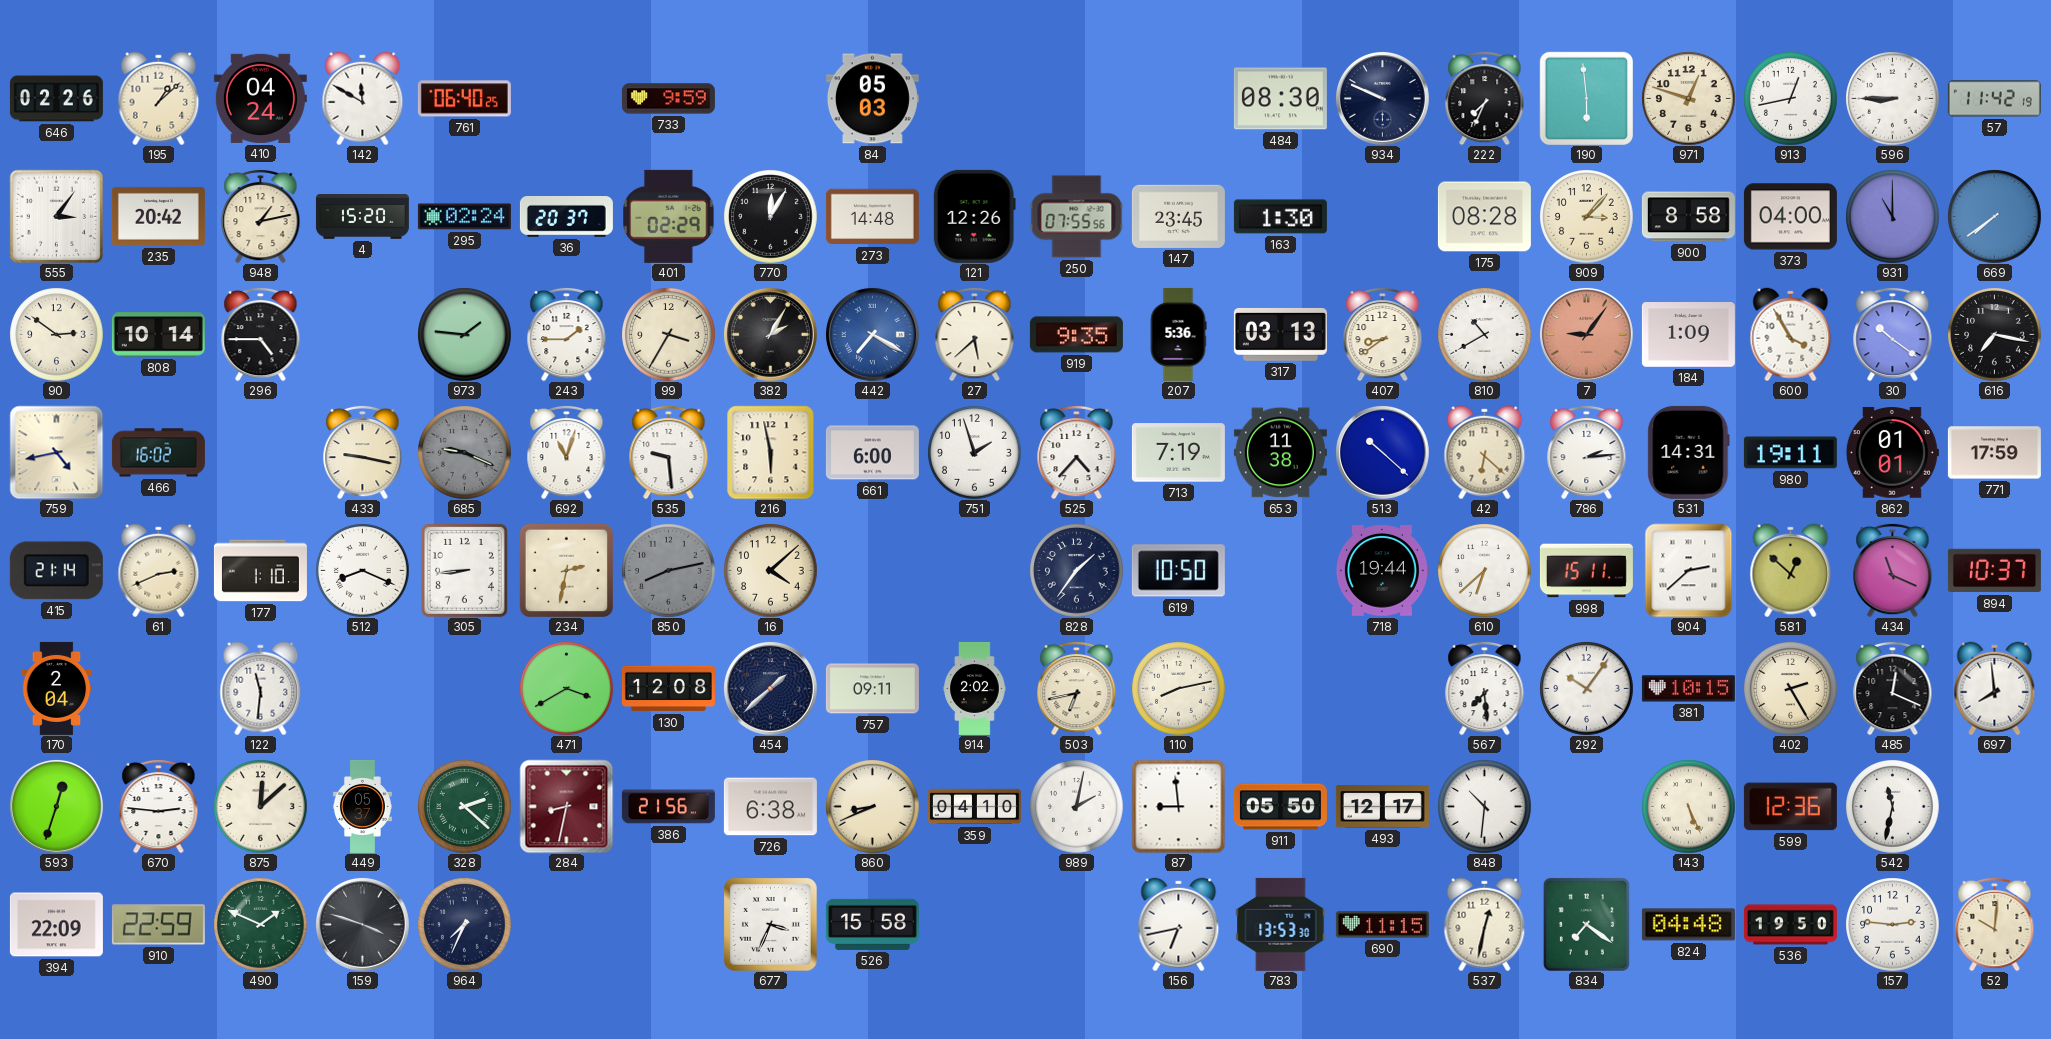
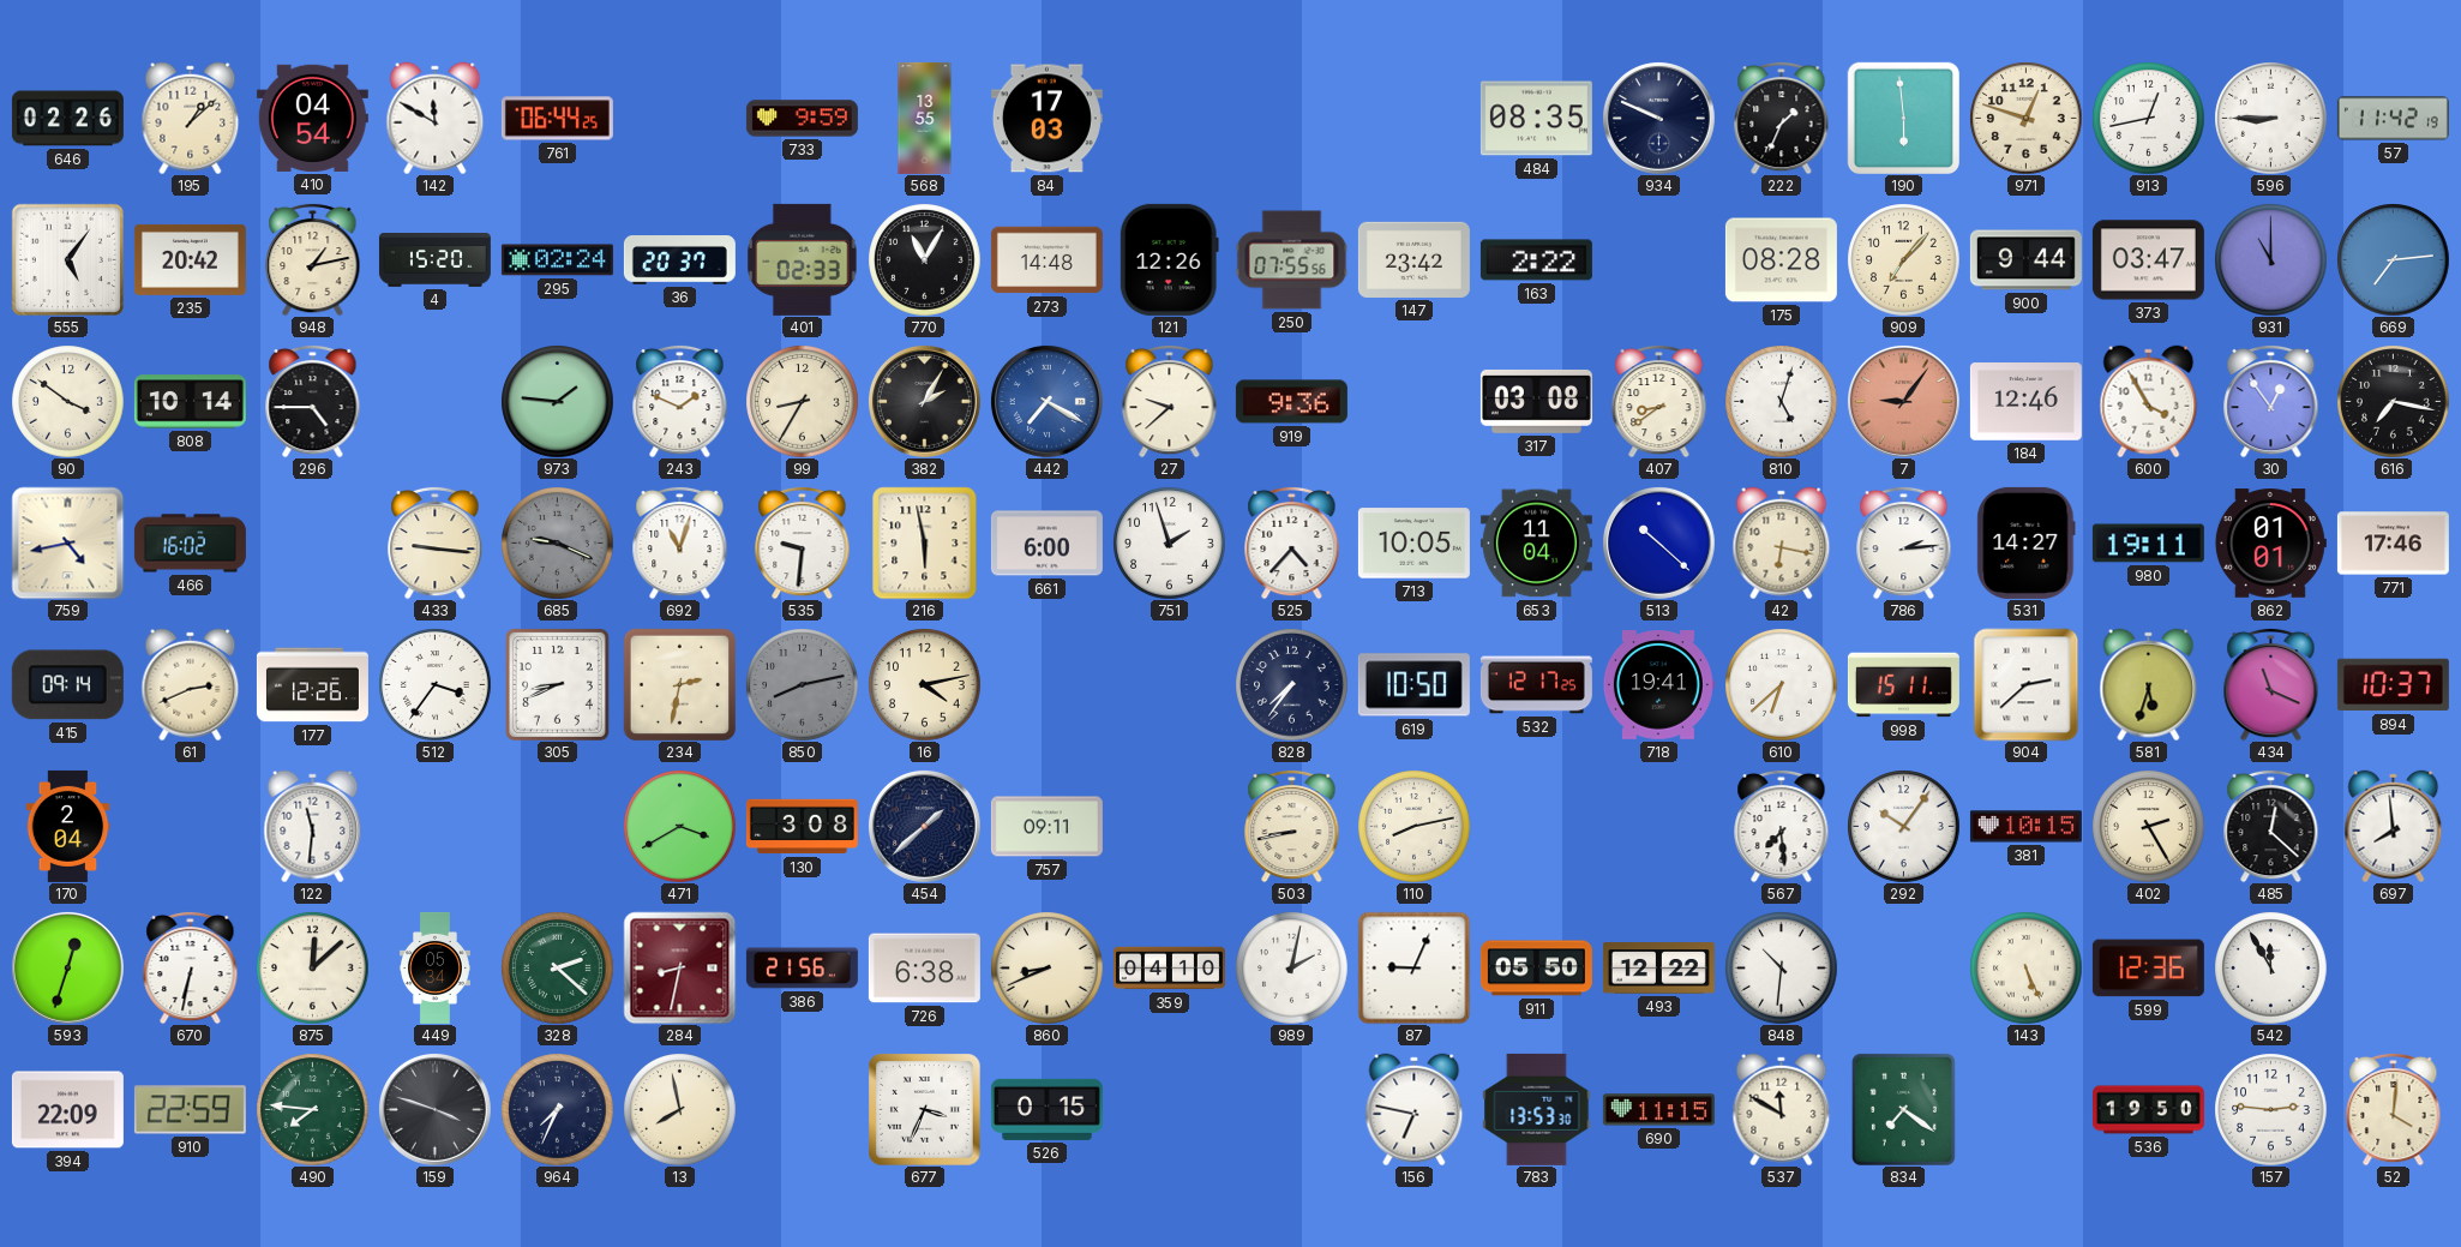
410: 04:24 -> 04:54
761: 06:40 -> 06:44
568: none -> 13:55
84: 05:03 -> 17:03
484: 08:30 -> 08:35
222: 7:34 -> 1:34
555: 3:06 -> 5:06
401: 02:29 -> 02:33
770: 12:05 -> 11:05
147: 23:45 -> 23:42
163: 1:30 -> 2:22
909: 3:07 -> 7:07
900: 8:58 -> 9:44
373: 04:00 -> 03:47
669: 7:39 -> 7:14
90: 2:51 -> 3:51
243: 1:45 -> 1:49
99: 3:35 -> 8:35
27: 5:38 -> 9:38
919: 9:35 -> 9:36
207: 5:36 -> none
317: 03:13 -> 03:08
810: 10:40 -> 5:03
184: 1:09 -> 12:46
30: 10:21 -> 12:54
433: 9:17 -> 9:16
535: 9:29 -> 9:31
713: 7:19 -> 10:05
653: 11:38 -> 11:04
42: 6:22 -> 6:17
531: 14:31 -> 14:27
771: 17:59 -> 17:46
415: 21:14 -> 09:14
177: 1:10 -> 12:26
512: 8:19 -> 3:36
305: 8:44 -> 8:41
16: 4:08 -> 4:13
828: 1:36 -> 7:36
532: none -> 12:17
718: 19:44 -> 19:41
581: 12:52 -> 5:33
130: 12:08 -> 3:08
914: 2:02 -> none
503: 6:43 -> 8:43
485: 12:19 -> 12:22
670: 2:46 -> 6:32
449: 05:37 -> 05:34
87: 8:59 -> 9:04
493: 12:17 -> 12:22
542: 11:32 -> 11:55
490: 1:49 -> 7:46
13: none -> 7:58
526: 15:58 -> 0:15
156: 6:43 -> 6:47
537: 12:32 -> 11:50
824: 04:48 -> none
52: 10:01 -> 4:01
